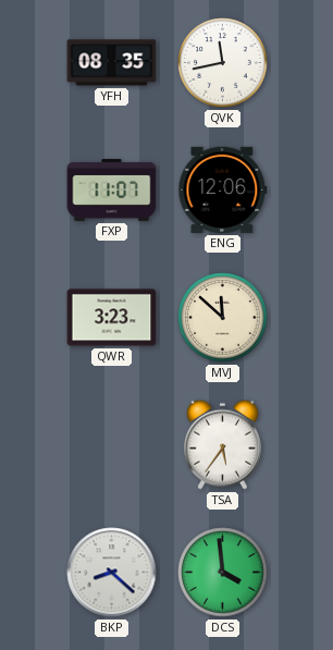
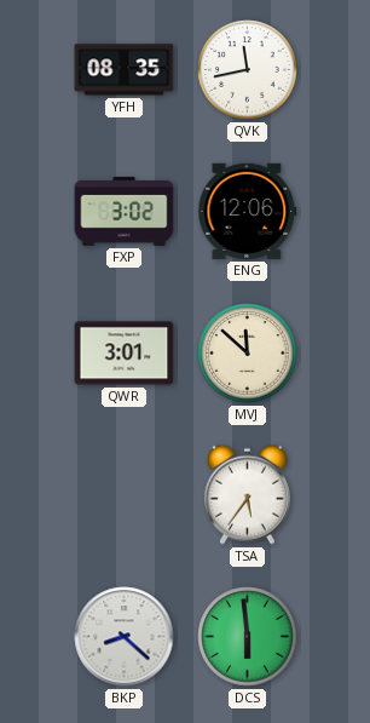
FXP: 11:07 -> 3:02
QWR: 3:23 -> 3:01
DCS: 3:59 -> 5:59
